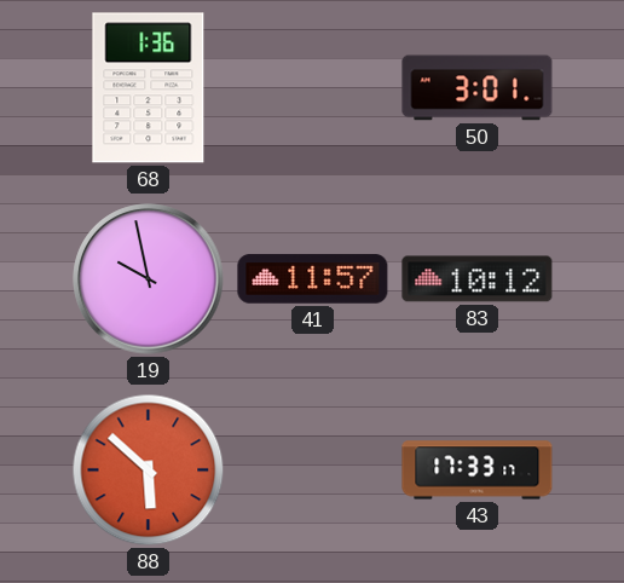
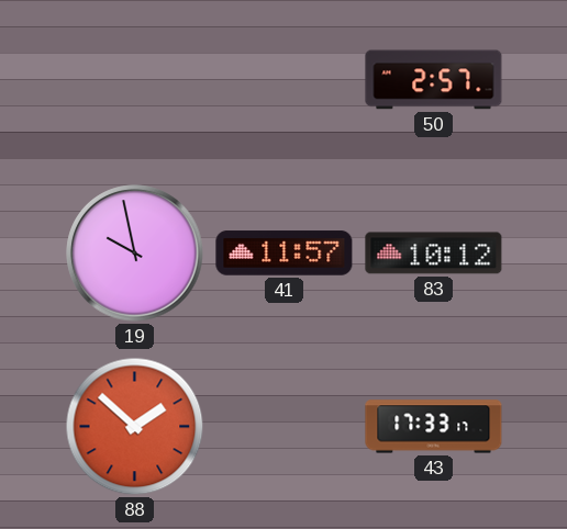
68: 1:36 -> none
50: 3:01 -> 2:57
88: 5:52 -> 1:52
